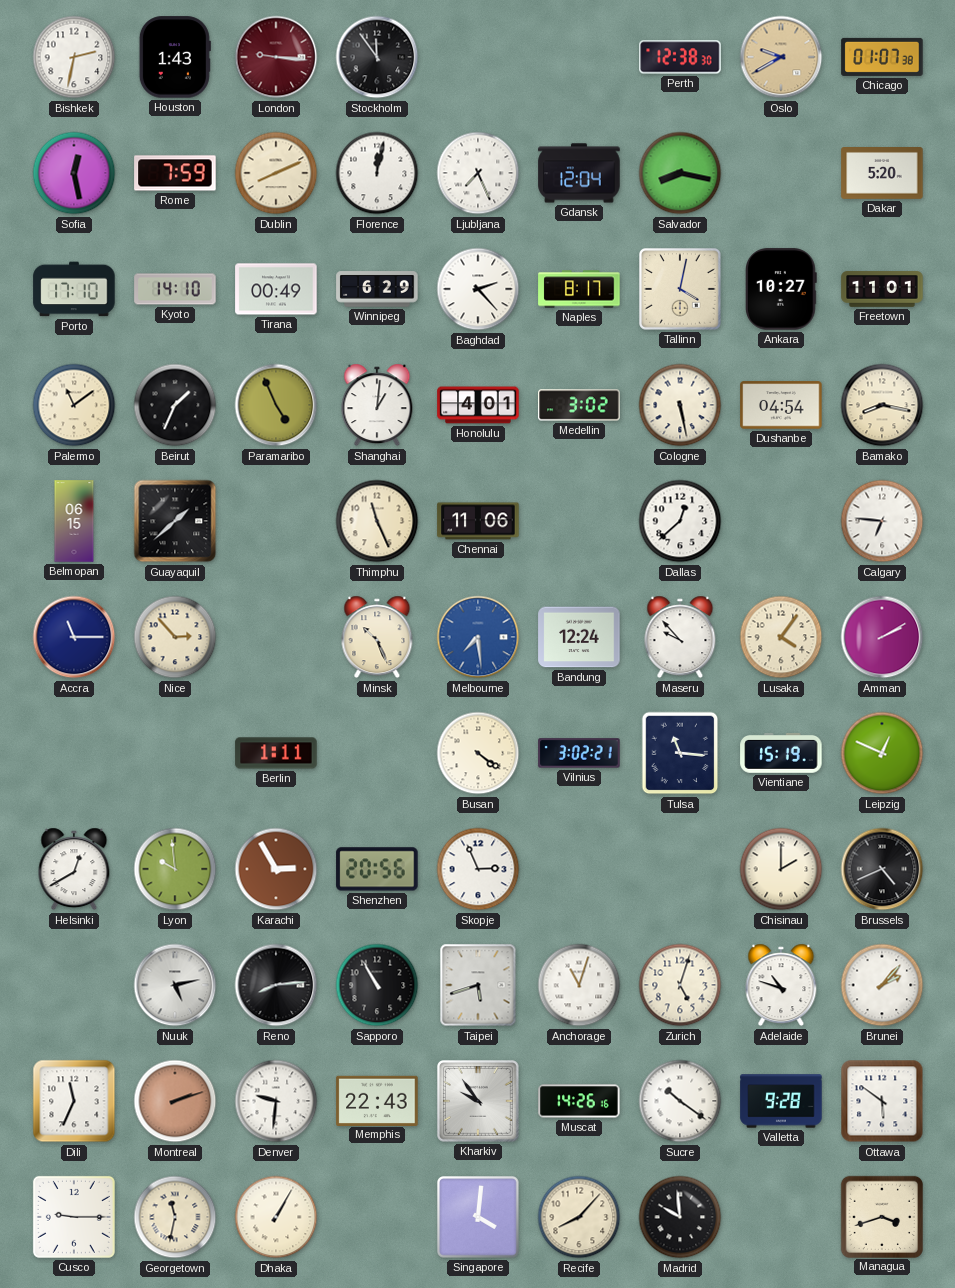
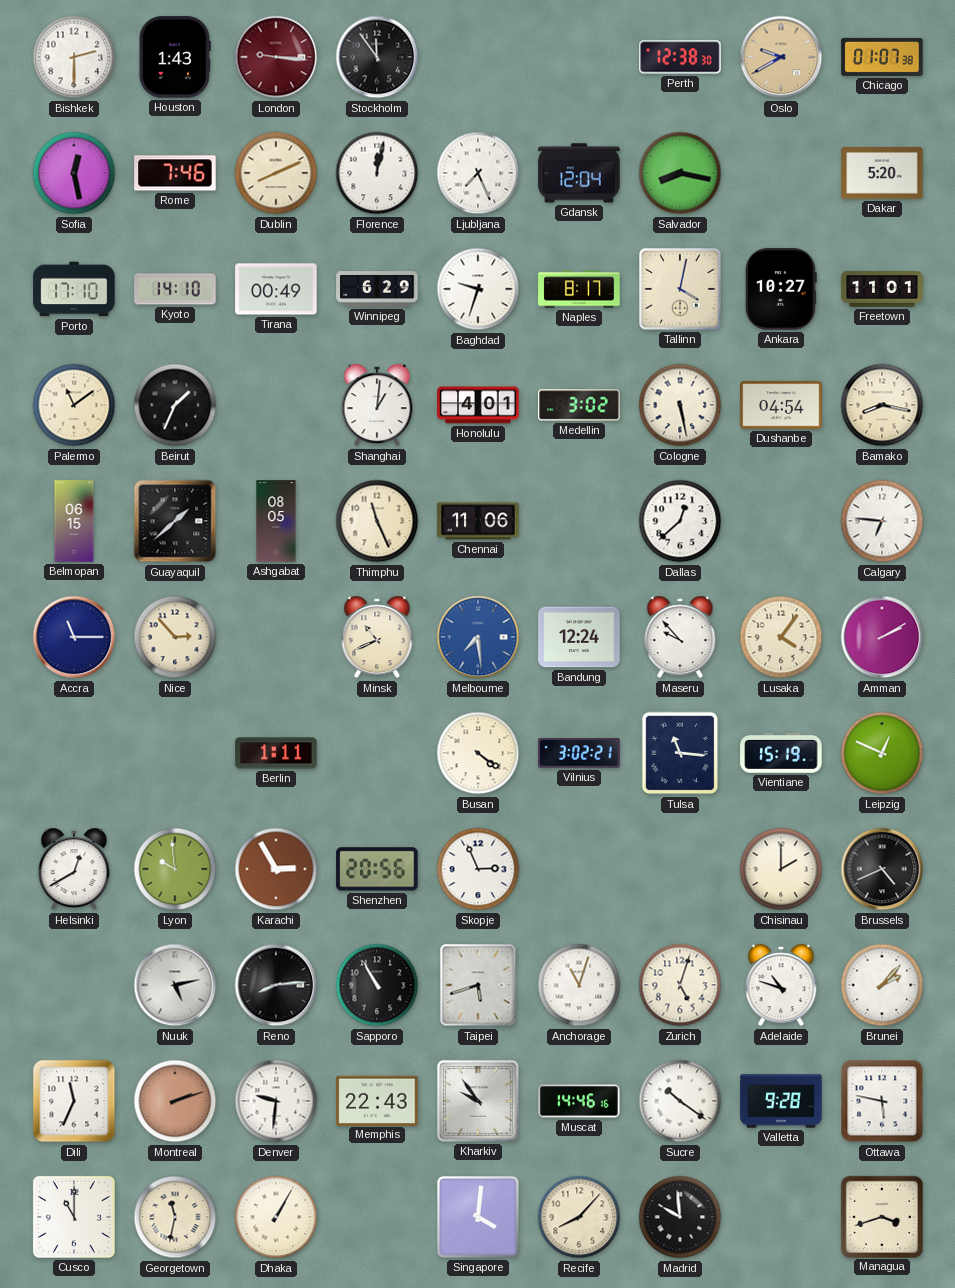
Bishkek: 2:32 -> 2:30
Rome: 7:59 -> 7:46
Baghdad: 2:23 -> 9:33
Paramaribo: 4:56 -> none
Ashgabat: none -> 08:05
Minsk: 10:26 -> 10:41
Muscat: 14:26 -> 14:46
Ottawa: 5:51 -> 5:47
Cusco: 9:15 -> 11:00
